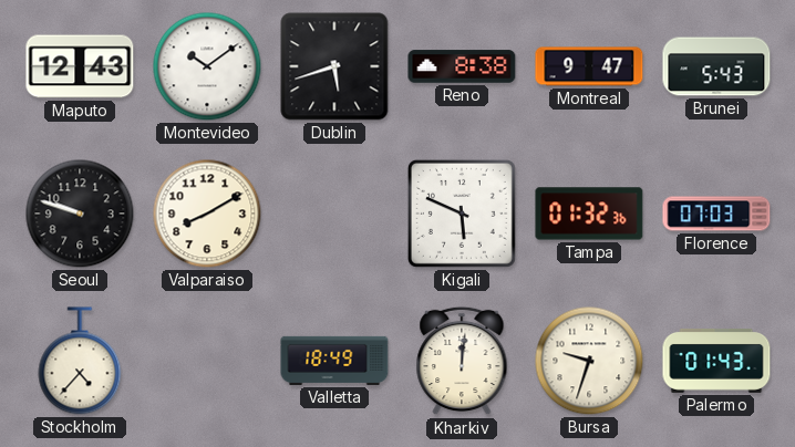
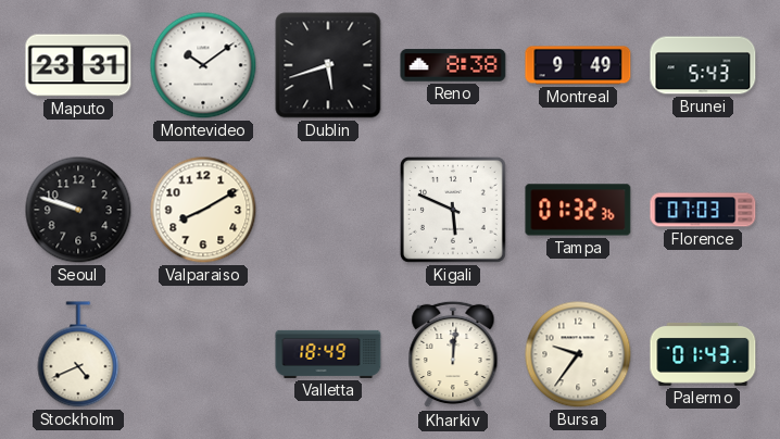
Maputo: 12:43 -> 23:31
Montreal: 9:47 -> 9:49
Stockholm: 4:37 -> 4:41
Bursa: 9:33 -> 9:36
